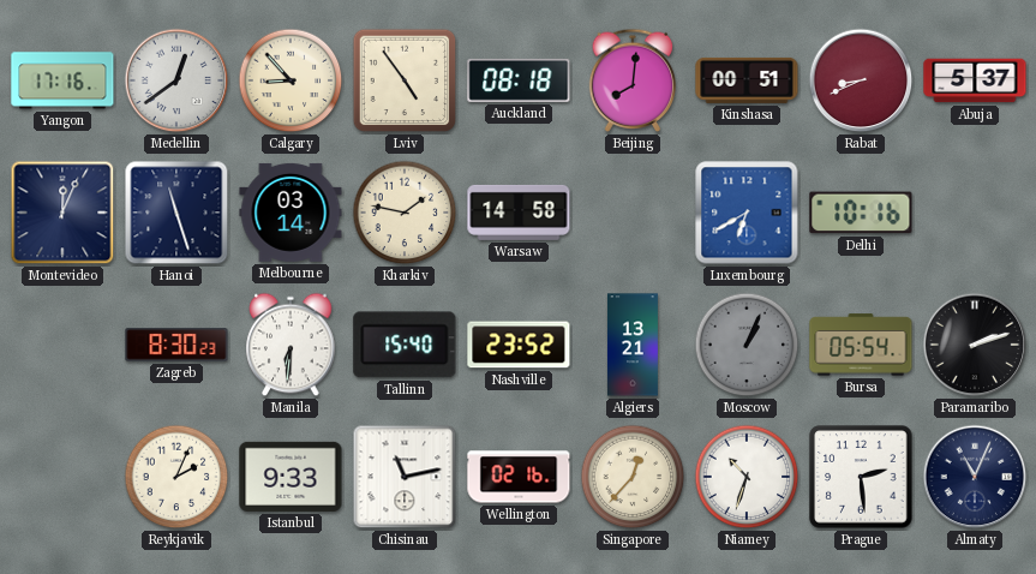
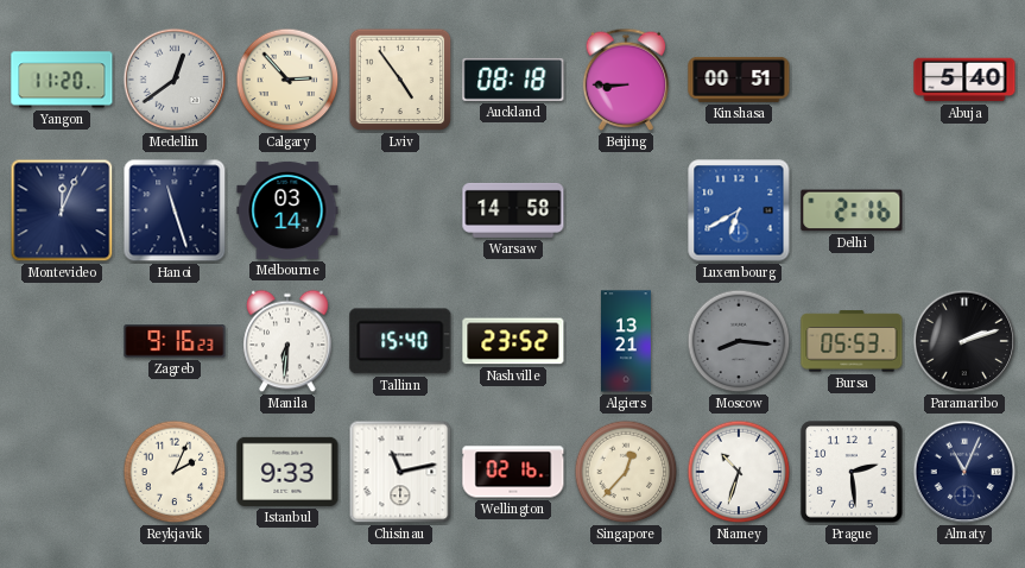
Yangon: 17:16 -> 11:20
Calgary: 8:53 -> 2:53
Beijing: 8:01 -> 8:45
Rabat: 8:41 -> none
Abuja: 5:37 -> 5:40
Kharkiv: 1:47 -> none
Delhi: 10:16 -> 2:16
Zagreb: 8:30 -> 9:16
Moscow: 1:04 -> 8:16
Bursa: 05:54 -> 05:53
